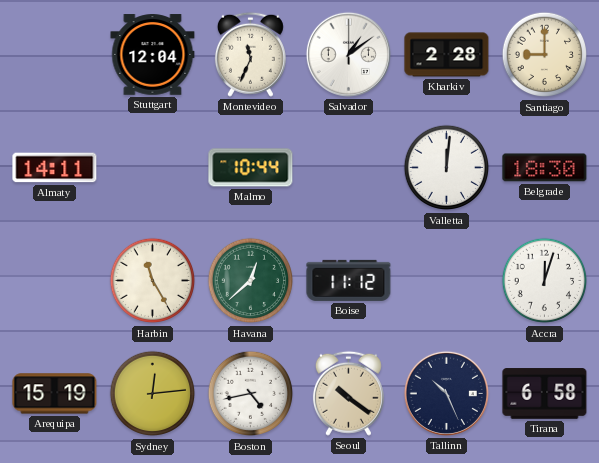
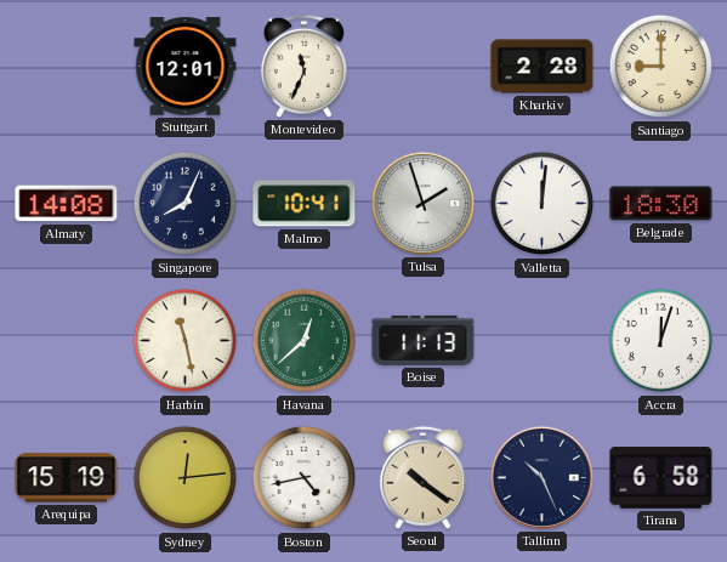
Stuttgart: 12:04 -> 12:01
Salvador: 1:09 -> none
Almaty: 14:11 -> 14:08
Singapore: none -> 8:04
Malmo: 10:44 -> 10:41
Tulsa: none -> 1:57
Harbin: 11:25 -> 11:28
Boise: 11:12 -> 11:13
